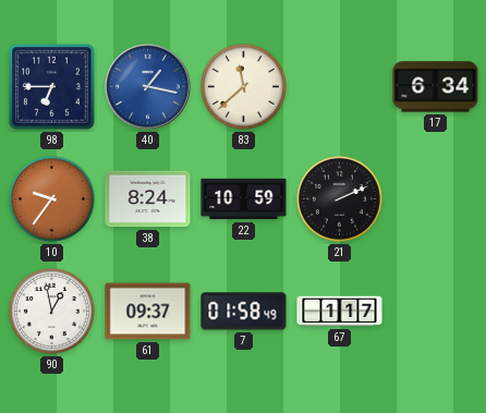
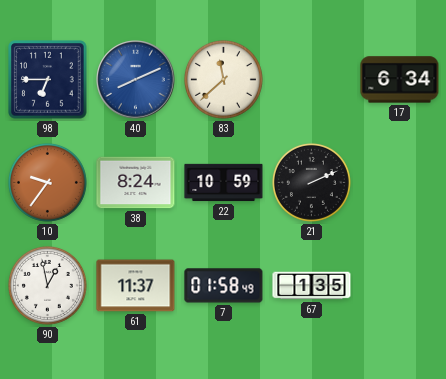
40: 1:17 -> 8:11
61: 09:37 -> 11:37
67: 1:17 -> 1:35
